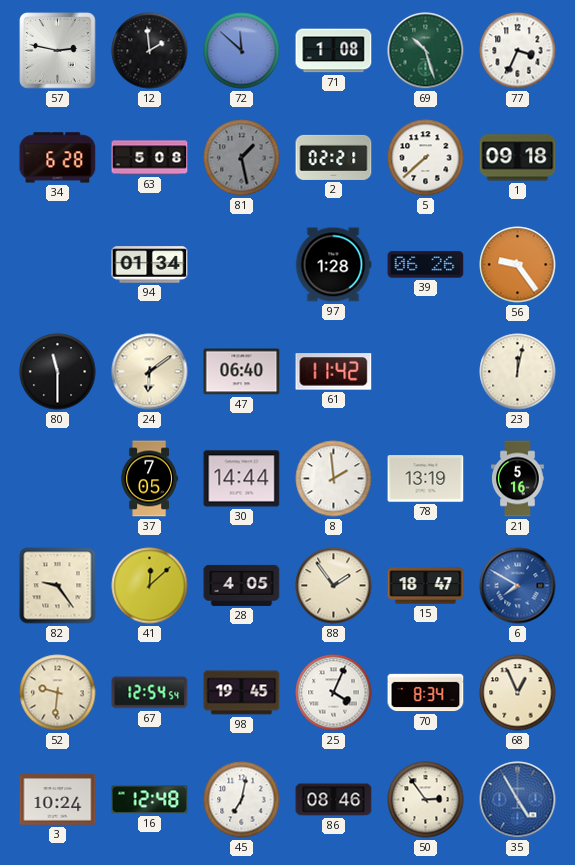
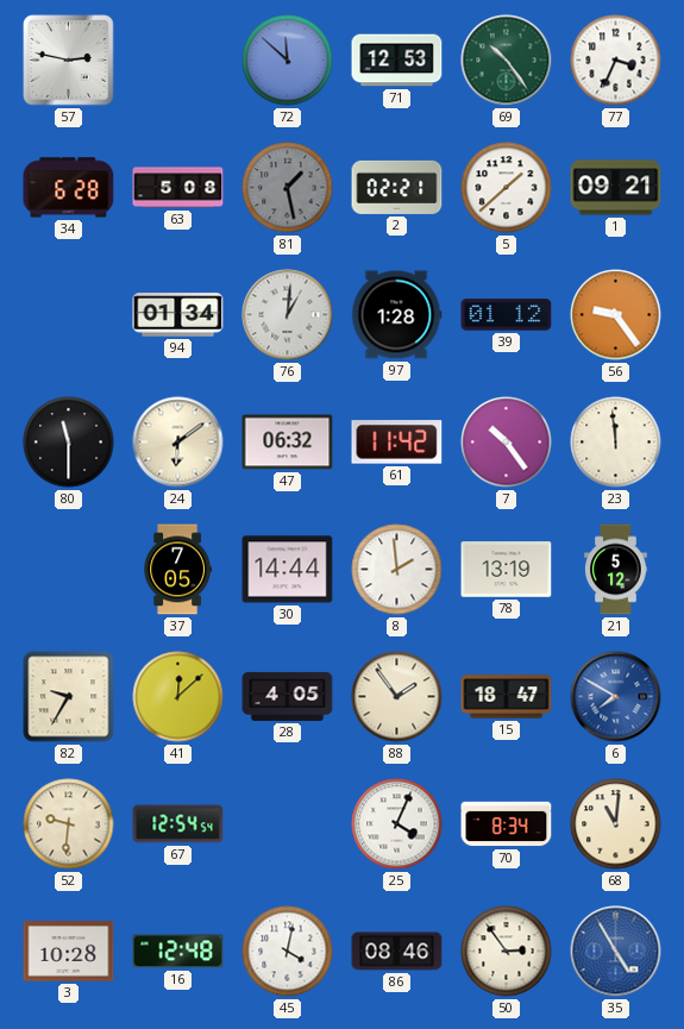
12: 1:59 -> none
71: 1:08 -> 12:53
69: 10:27 -> 10:24
5: 7:38 -> 1:38
1: 09:18 -> 09:21
76: none -> 1:01
39: 06:26 -> 01:12
47: 06:40 -> 06:32
7: none -> 10:24
23: 12:02 -> 11:59
21: 5:16 -> 5:12
82: 9:24 -> 9:35
98: 19:45 -> none
68: 12:56 -> 11:01
3: 10:24 -> 10:28
45: 7:02 -> 4:02
